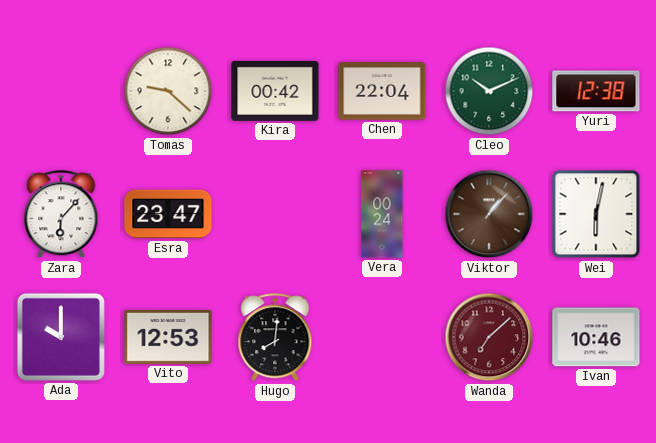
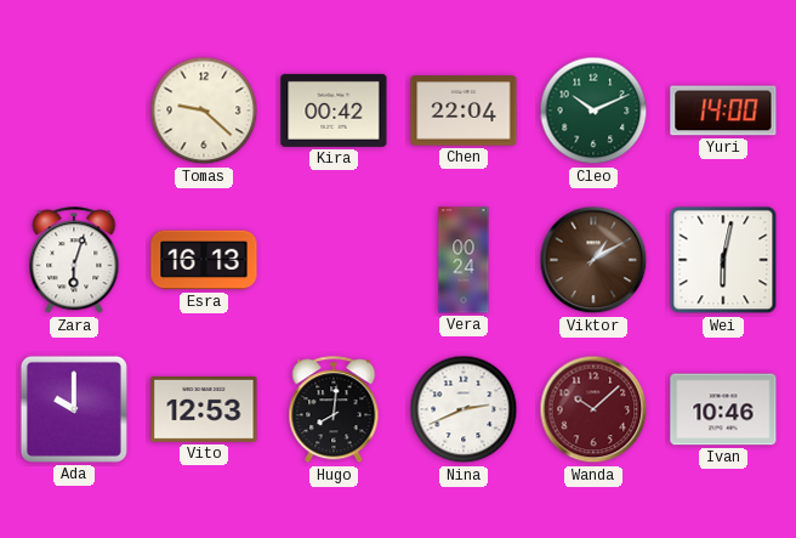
Yuri: 12:38 -> 14:00
Zara: 6:07 -> 6:03
Esra: 23:47 -> 16:13
Viktor: 1:07 -> 1:10
Nina: none -> 2:41
Wanda: 7:08 -> 10:08
